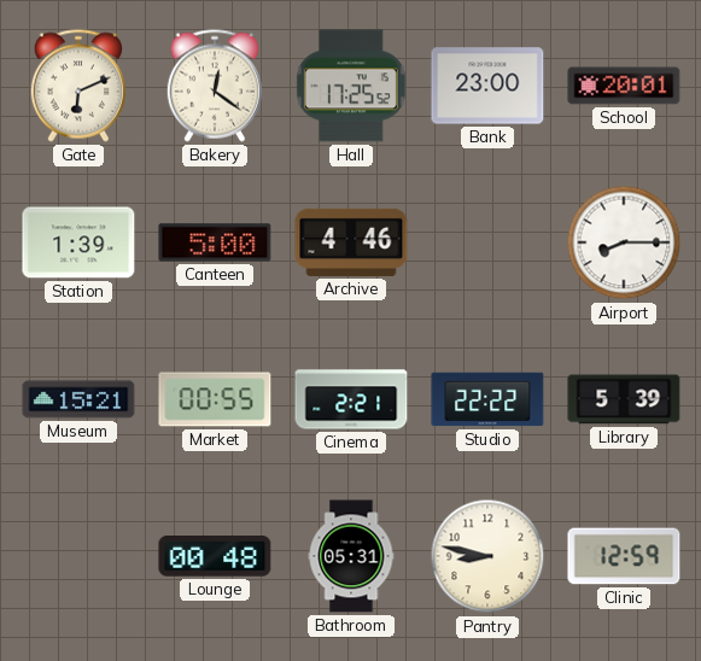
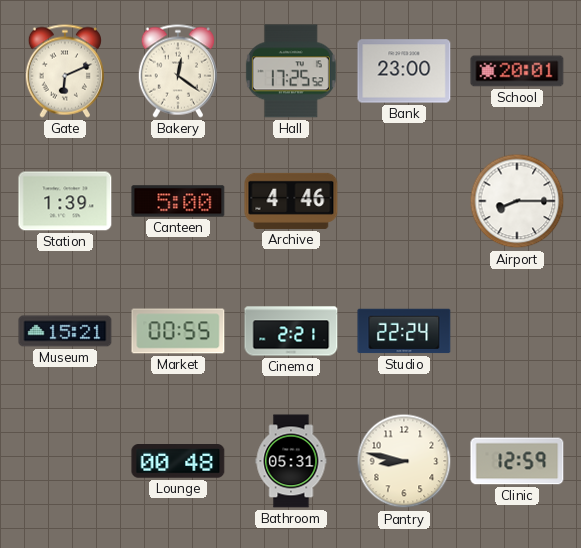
Studio: 22:22 -> 22:24
Library: 5:39 -> none
